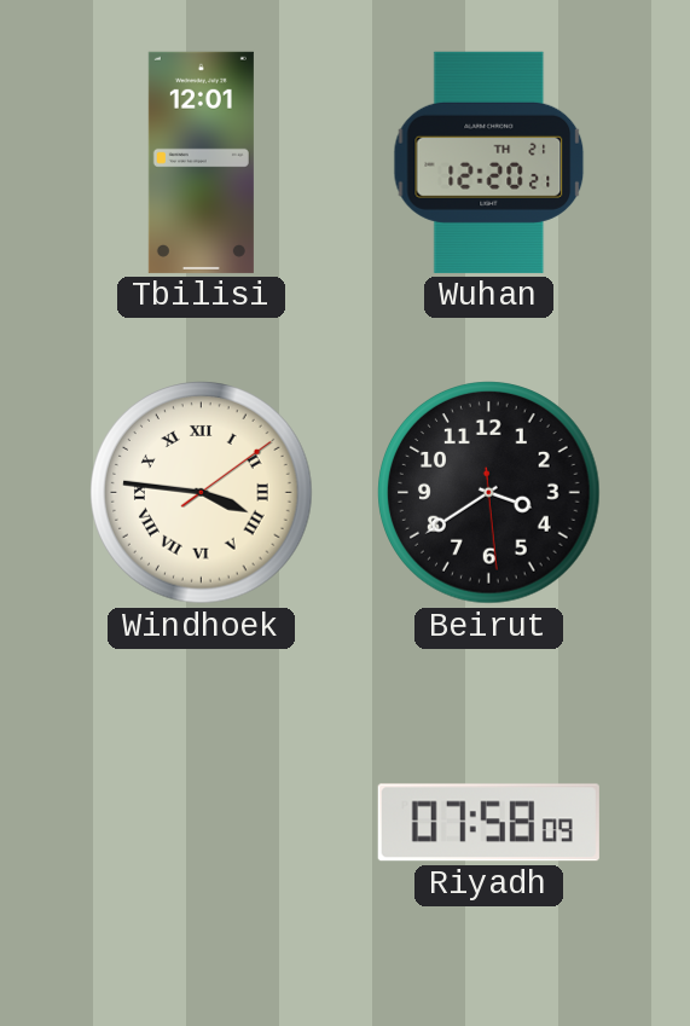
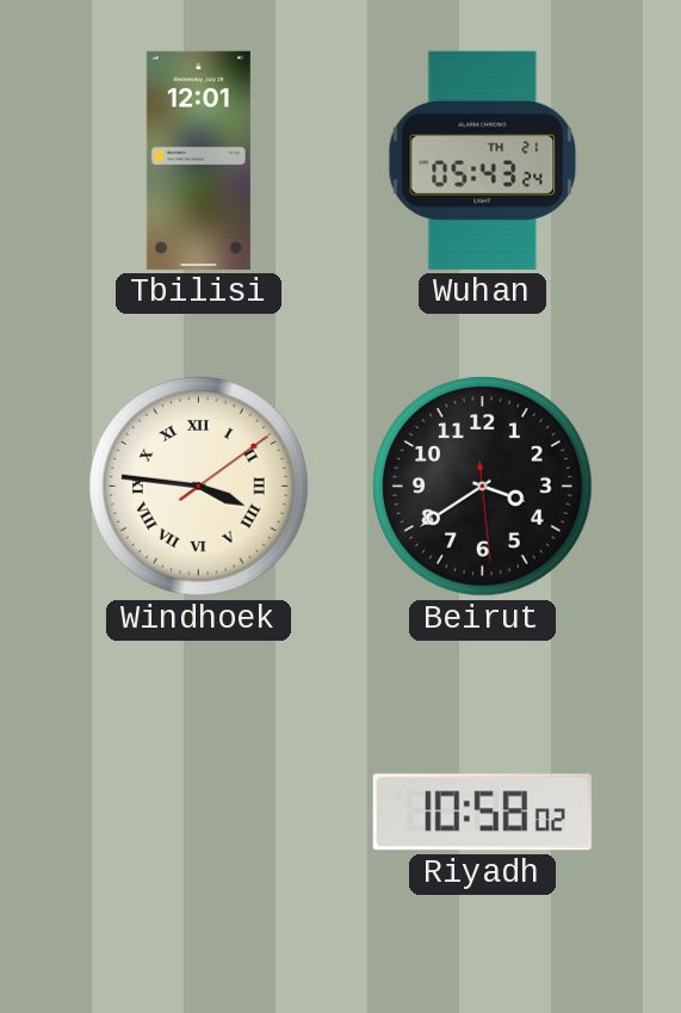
Wuhan: 12:20 -> 05:43
Riyadh: 07:58 -> 10:58
